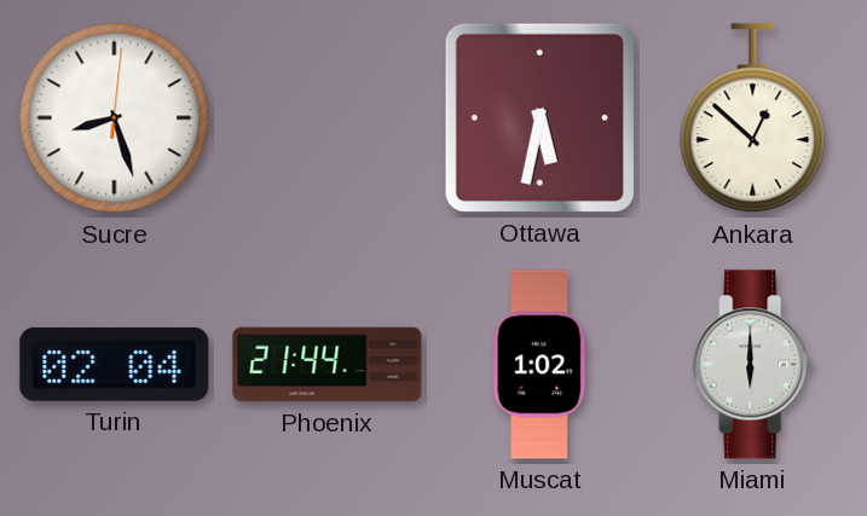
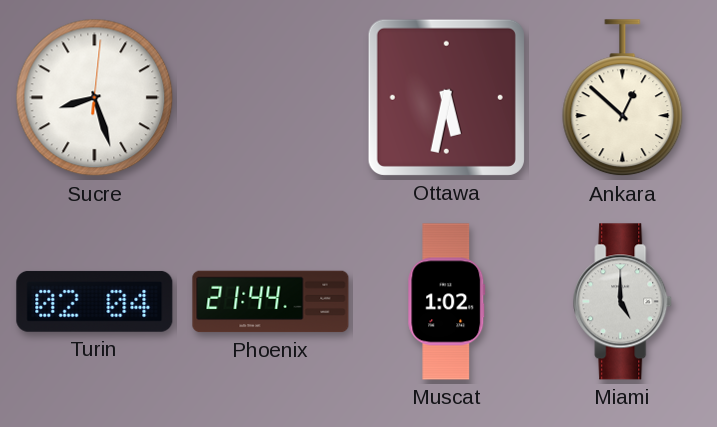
Miami: 6:00 -> 5:00
